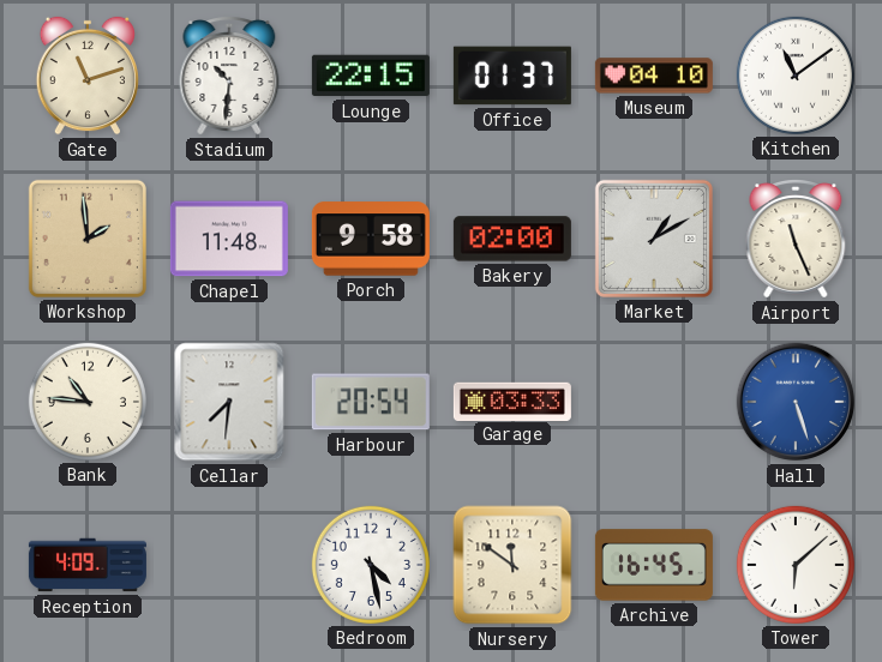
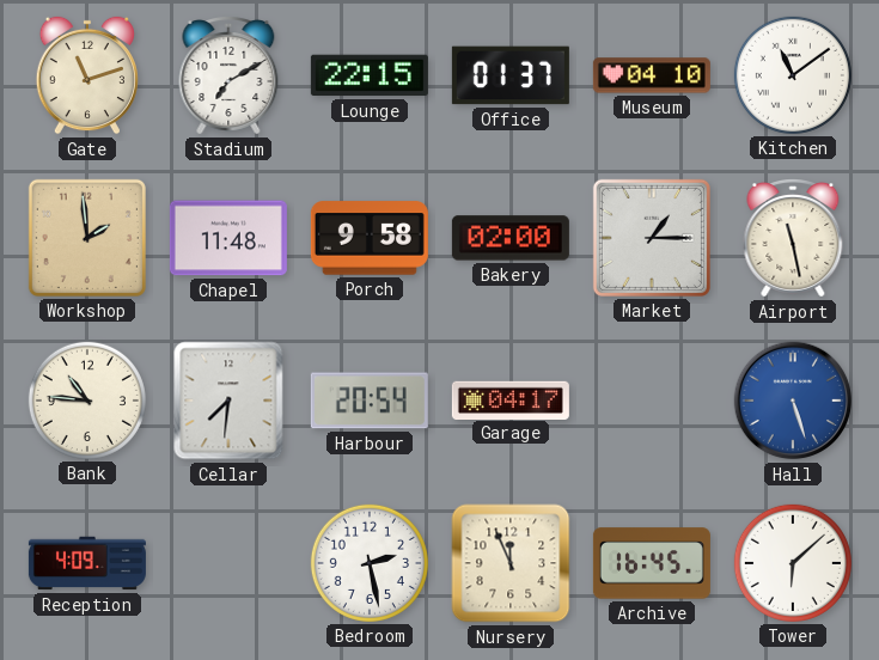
Stadium: 10:31 -> 7:10
Market: 1:10 -> 1:15
Airport: 11:26 -> 11:28
Garage: 03:33 -> 04:17
Bedroom: 4:28 -> 2:28
Nursery: 11:51 -> 11:56
